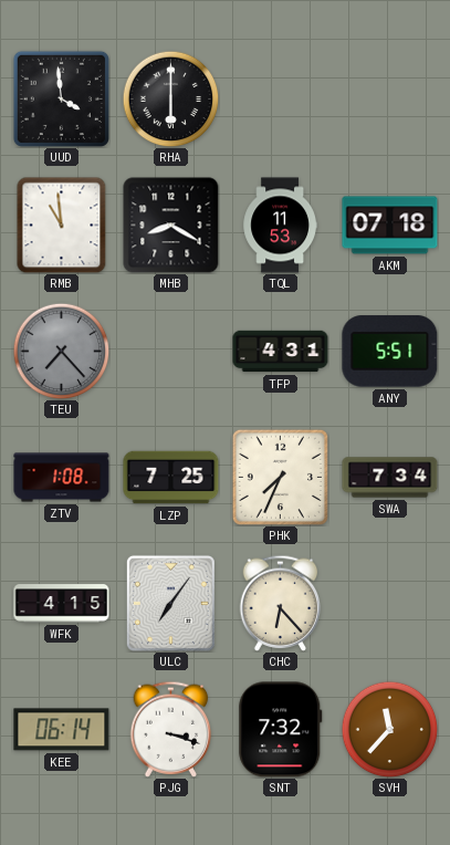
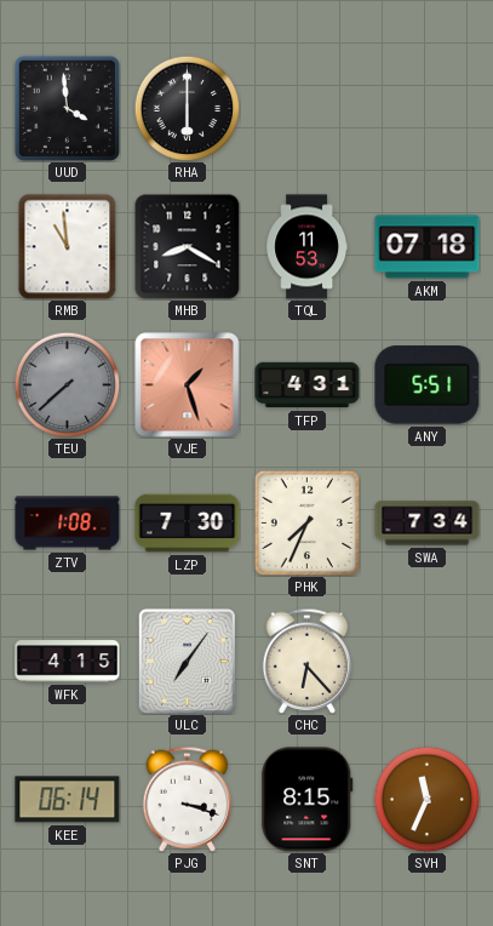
TEU: 7:23 -> 7:38
VJE: none -> 1:27
LZP: 7:25 -> 7:30
SNT: 7:32 -> 8:15
SVH: 11:37 -> 11:34
